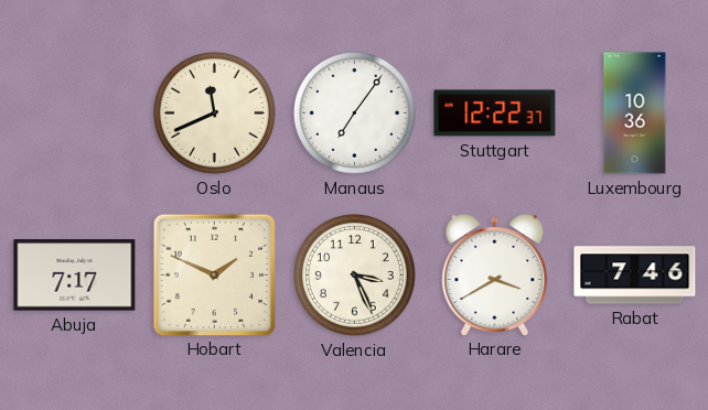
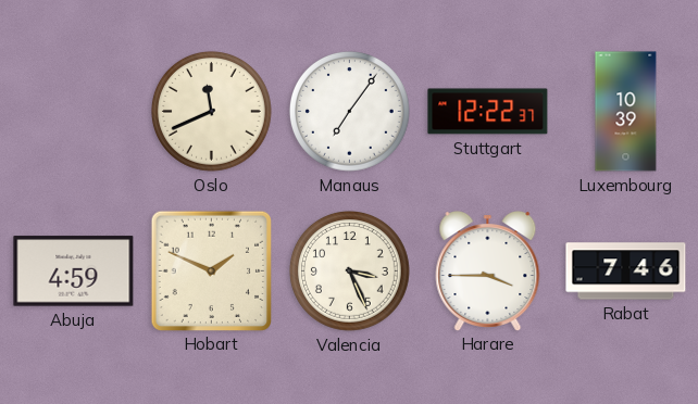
Luxembourg: 10:36 -> 10:39
Abuja: 7:17 -> 4:59
Harare: 3:40 -> 3:45
